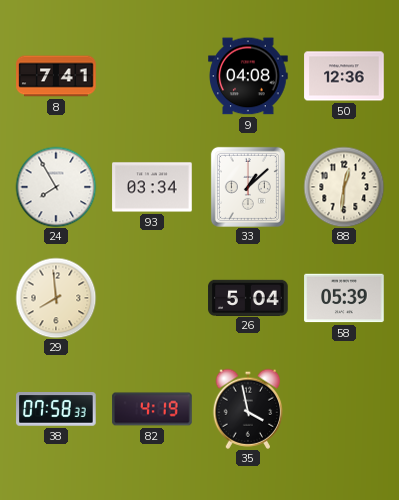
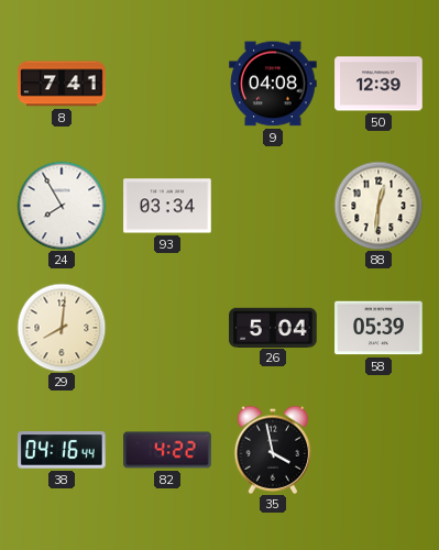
50: 12:36 -> 12:39
33: 1:08 -> none
29: 7:59 -> 8:01
38: 07:58 -> 04:16
82: 4:19 -> 4:22
